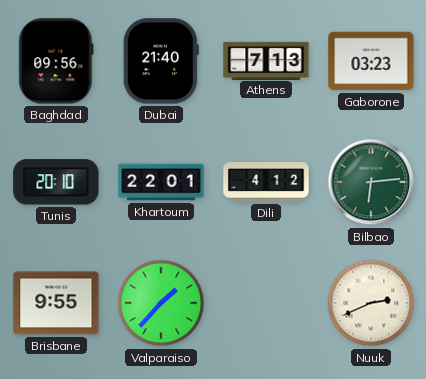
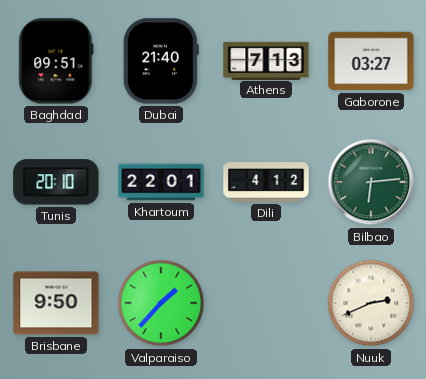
Baghdad: 09:56 -> 09:51
Gaborone: 03:23 -> 03:27
Brisbane: 9:55 -> 9:50
